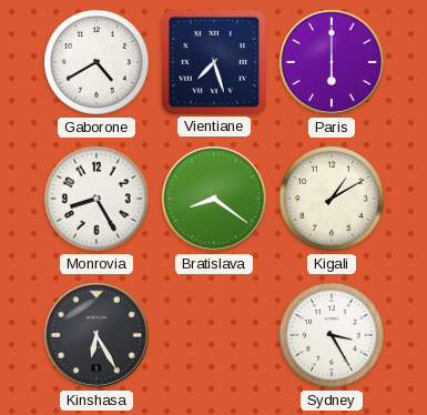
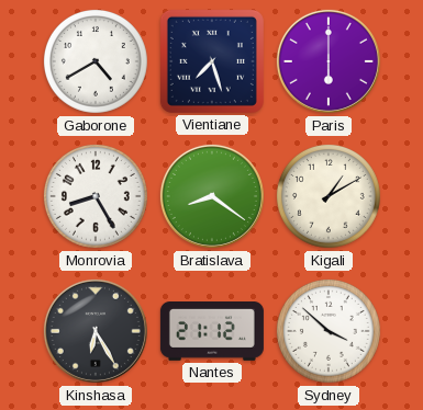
Nantes: none -> 21:12
Sydney: 3:25 -> 3:52
